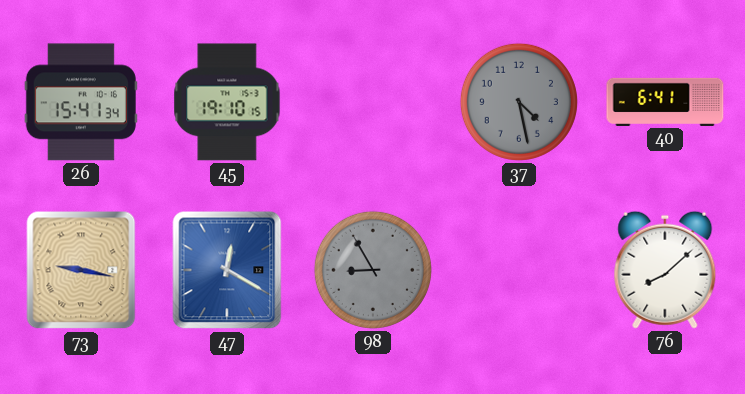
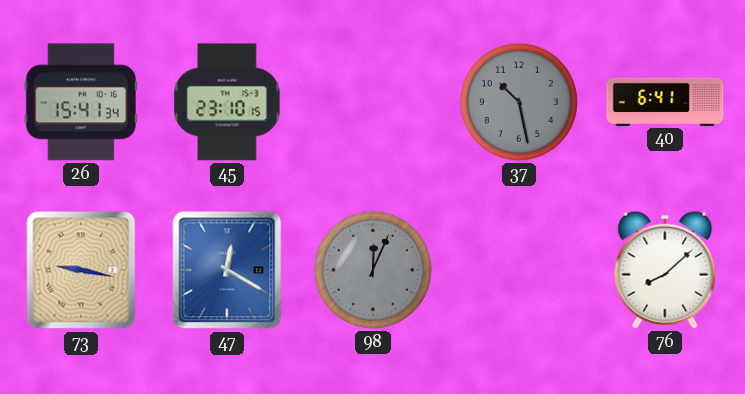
45: 19:10 -> 23:10
37: 4:28 -> 10:28
98: 8:55 -> 12:04
